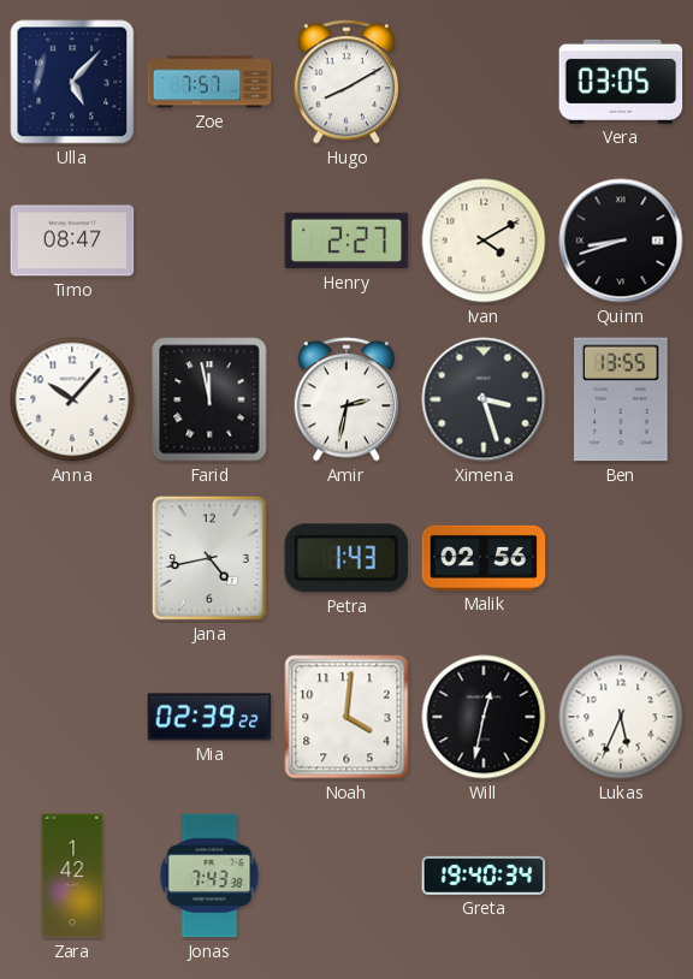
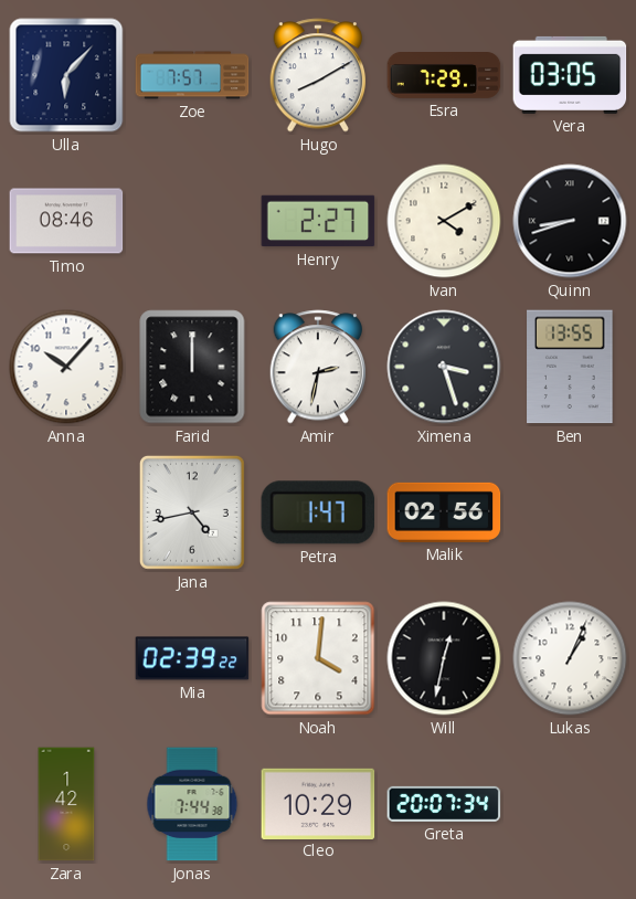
Ulla: 5:07 -> 6:07
Esra: none -> 7:29
Timo: 08:47 -> 08:46
Farid: 11:58 -> 12:00
Petra: 1:43 -> 1:47
Lukas: 5:34 -> 1:04
Jonas: 7:43 -> 7:44
Cleo: none -> 10:29
Greta: 19:40 -> 20:07
